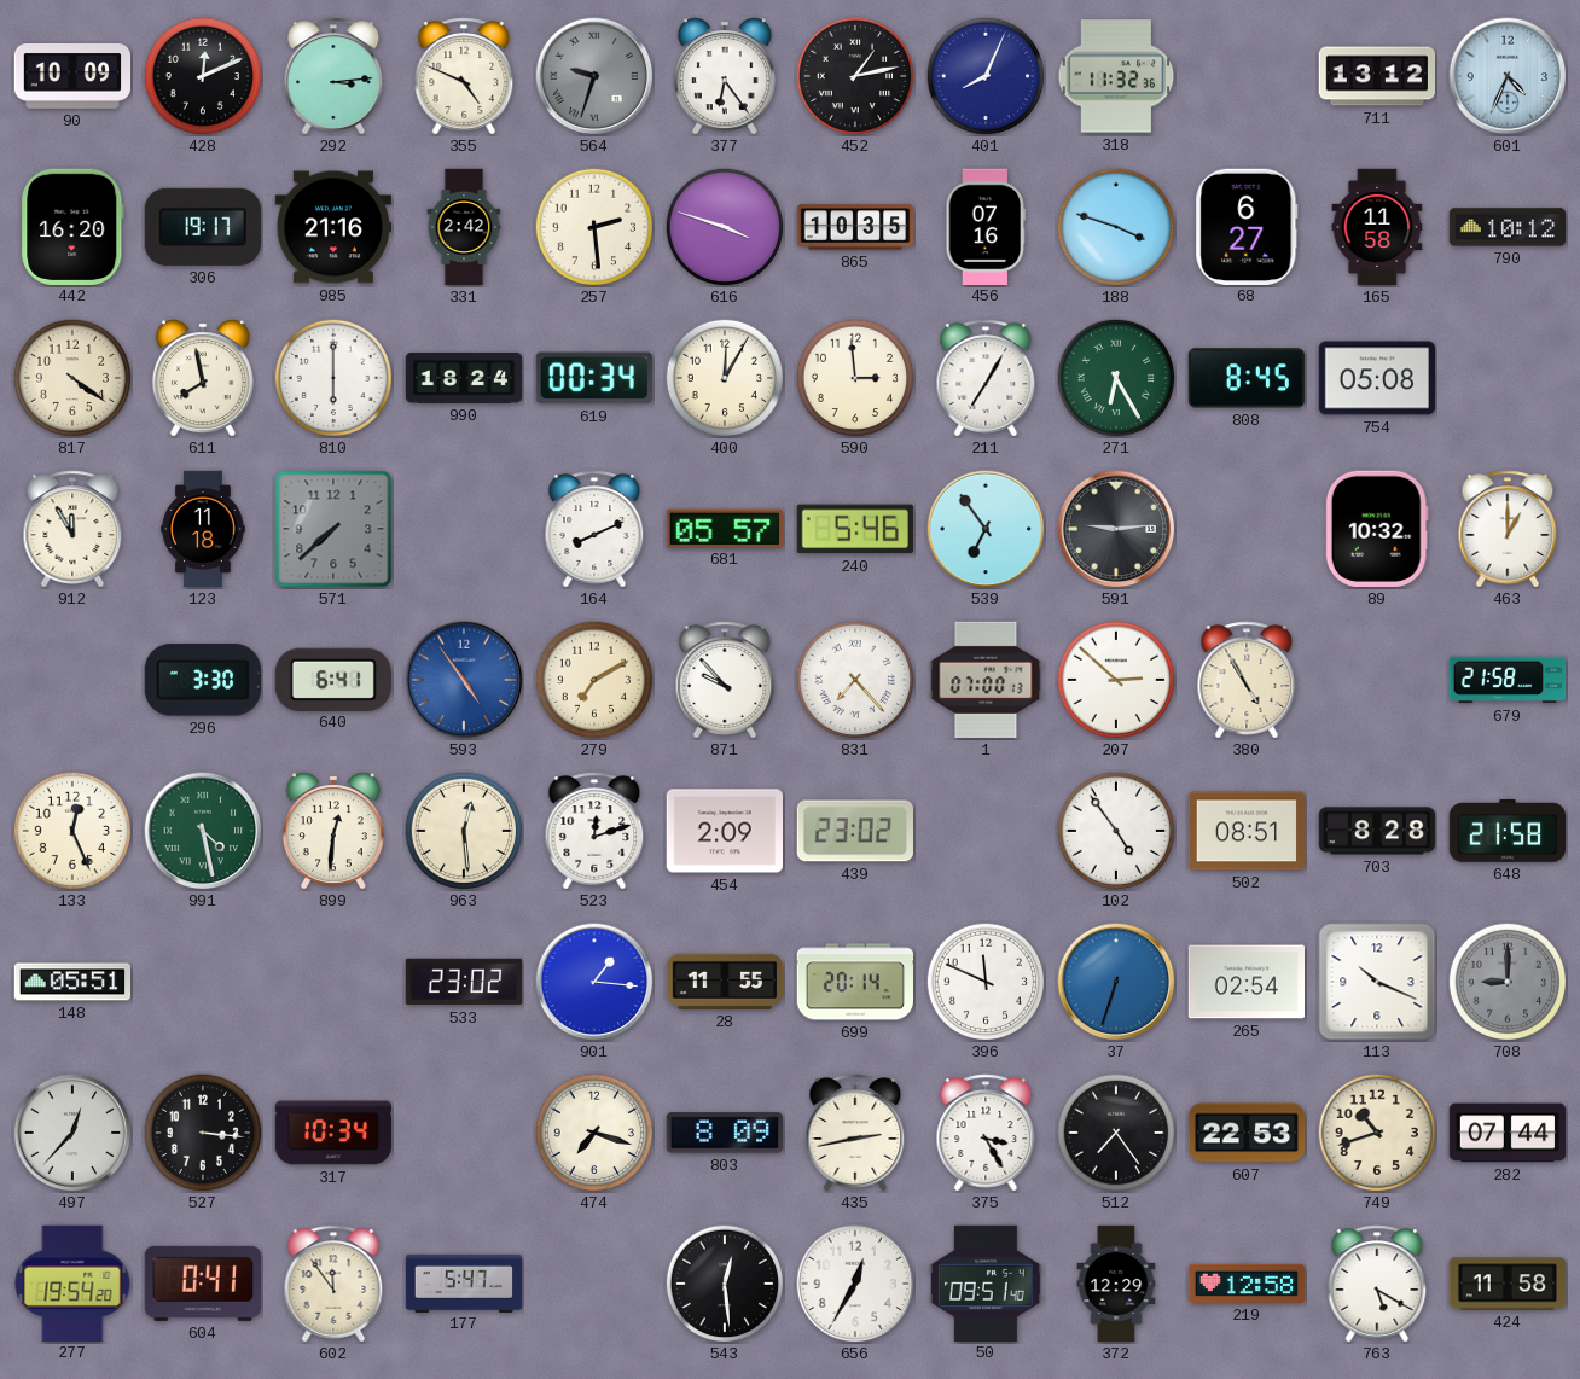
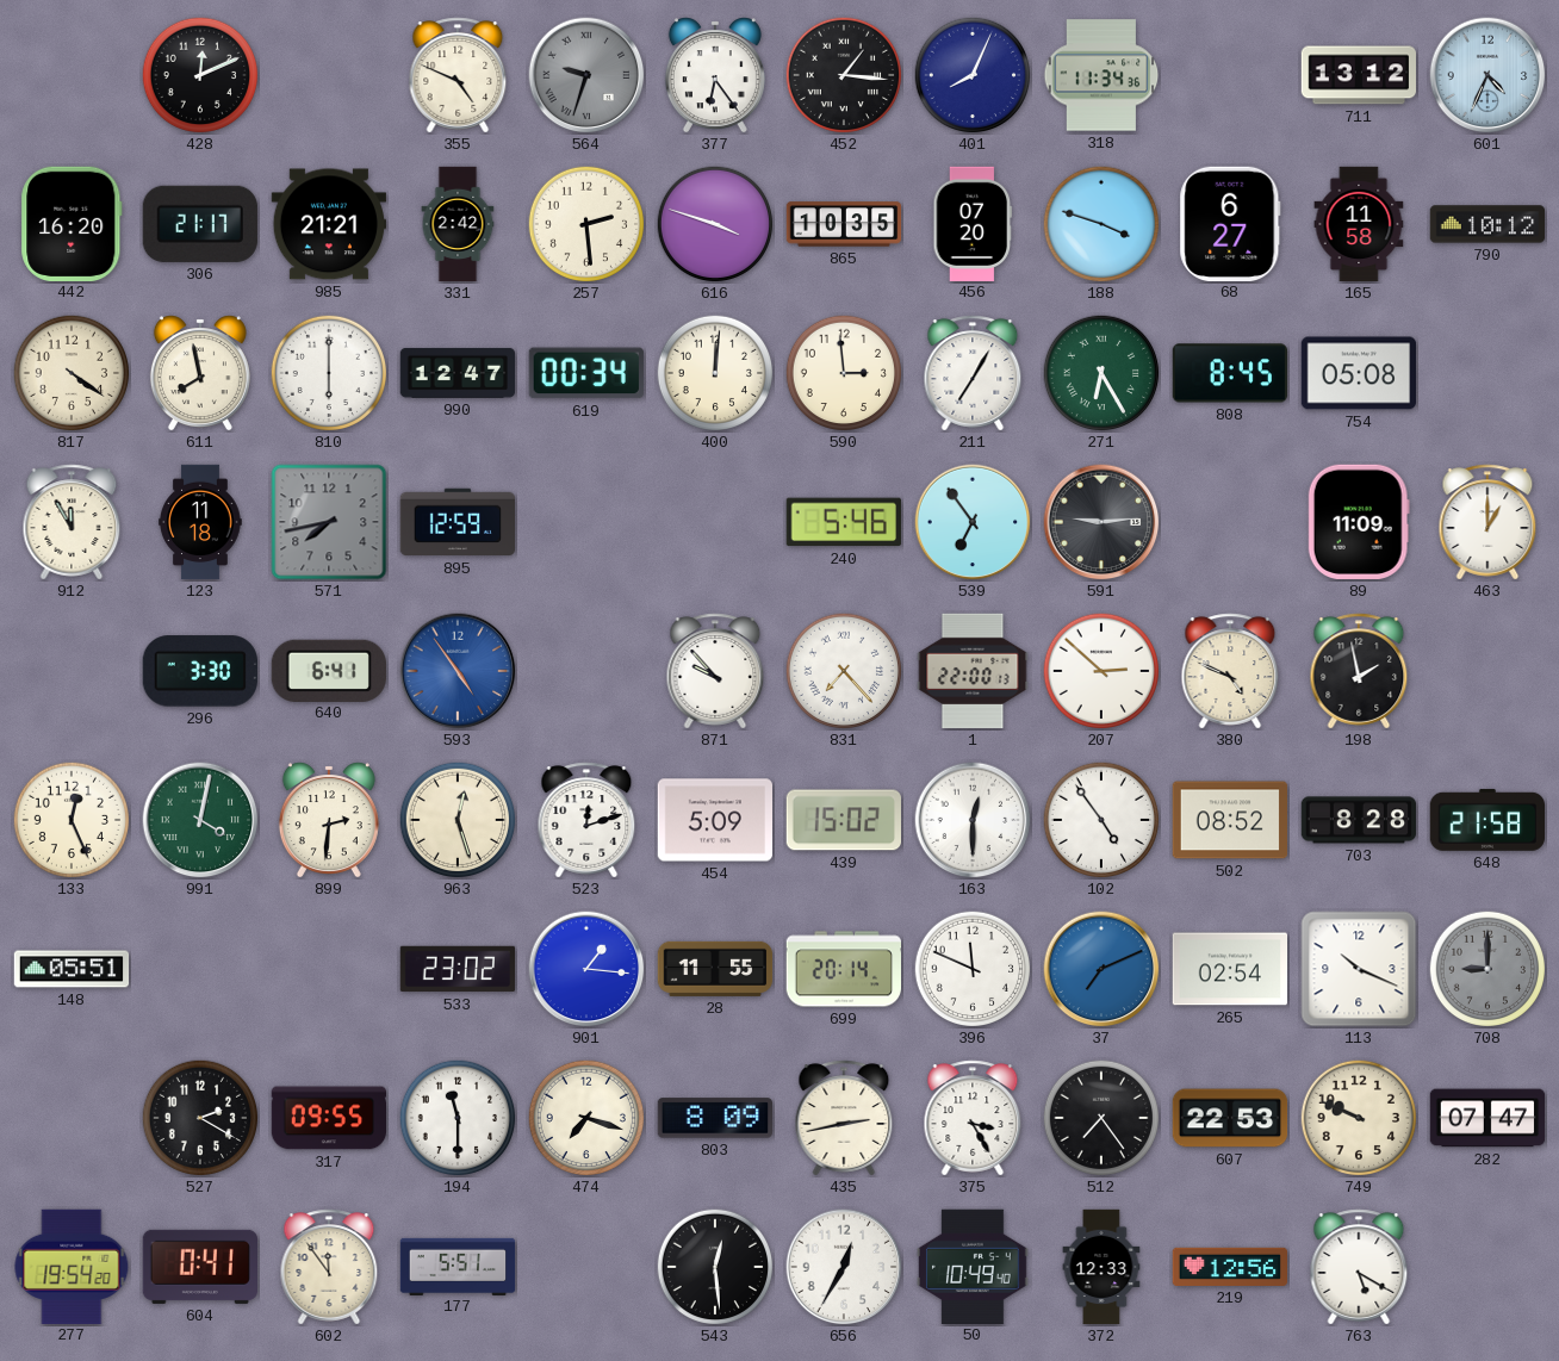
90: 10:09 -> none
292: 3:14 -> none
452: 1:13 -> 1:16
318: 11:32 -> 11:34
306: 19:17 -> 21:17
985: 21:16 -> 21:21
456: 07:16 -> 07:20
990: 18:24 -> 12:47
400: 12:05 -> 12:01
571: 7:38 -> 7:43
895: none -> 12:59
164: 8:11 -> none
681: 05:57 -> none
89: 10:32 -> 11:09
279: 7:10 -> none
1: 07:00 -> 22:00
380: 4:55 -> 4:49
198: none -> 1:58
679: 21:58 -> none
991: 4:28 -> 4:02
899: 12:31 -> 2:31
963: 12:29 -> 12:27
454: 2:09 -> 5:09
439: 23:02 -> 15:02
163: none -> 12:30
502: 08:51 -> 08:52
37: 6:33 -> 7:11
497: 12:37 -> none
527: 3:16 -> 2:20
317: 10:34 -> 09:55
194: none -> 11:30
749: 10:42 -> 9:49
282: 07:44 -> 07:47
177: 5:47 -> 5:51
50: 09:51 -> 10:49
372: 12:29 -> 12:33
219: 12:58 -> 12:56
424: 11:58 -> none
